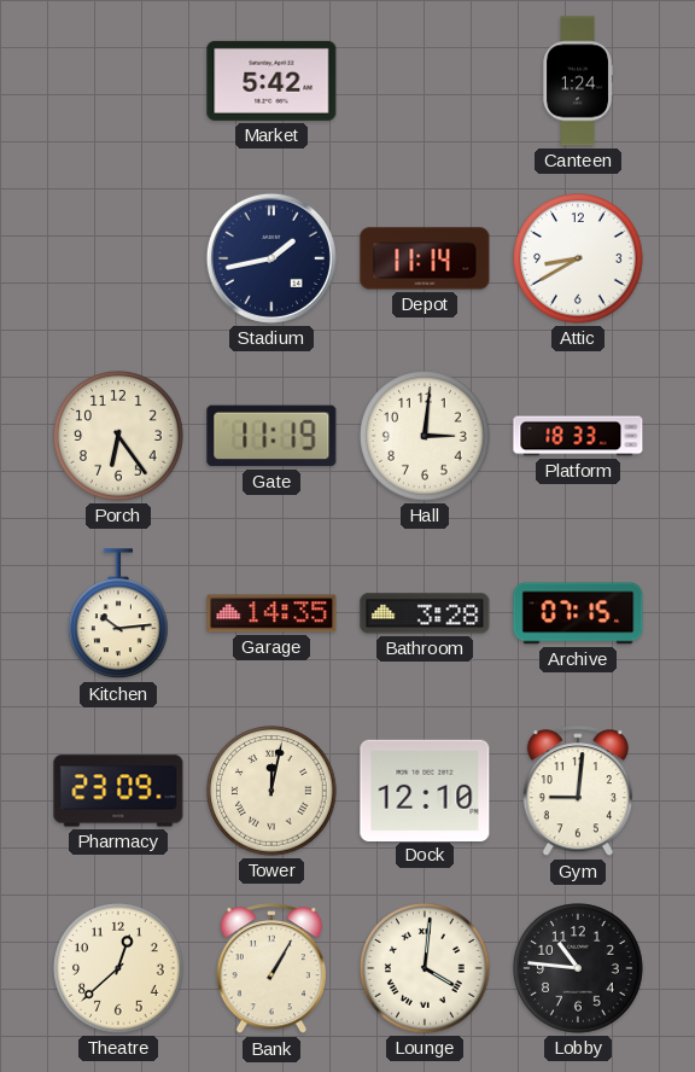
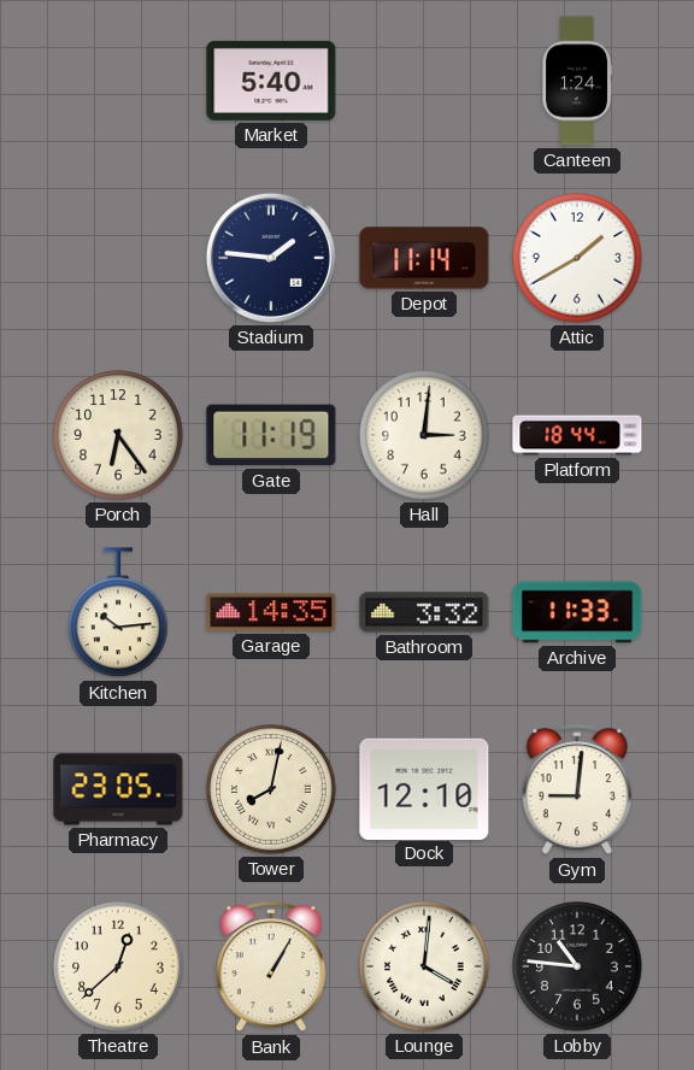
Market: 5:42 -> 5:40
Stadium: 1:43 -> 1:46
Attic: 8:40 -> 1:40
Platform: 18:33 -> 18:44
Bathroom: 3:28 -> 3:32
Archive: 07:15 -> 11:33
Pharmacy: 23:09 -> 23:05
Tower: 12:02 -> 8:02
